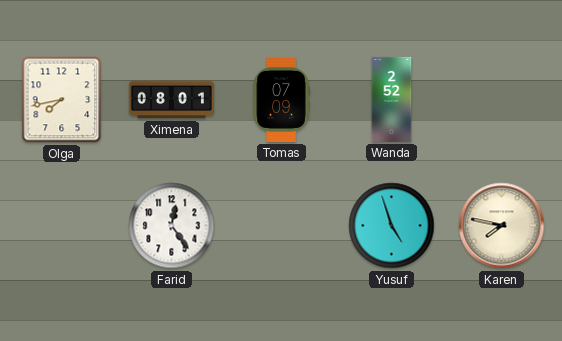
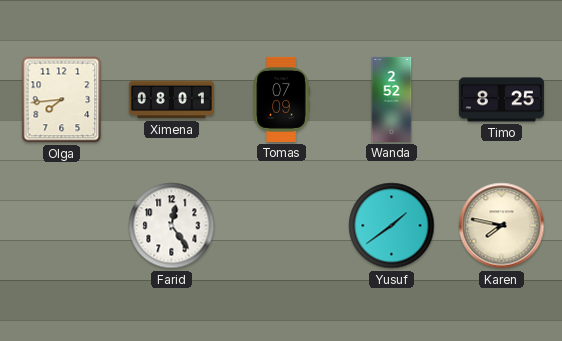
Olga: 7:43 -> 7:44
Timo: none -> 8:25
Yusuf: 4:57 -> 1:39
